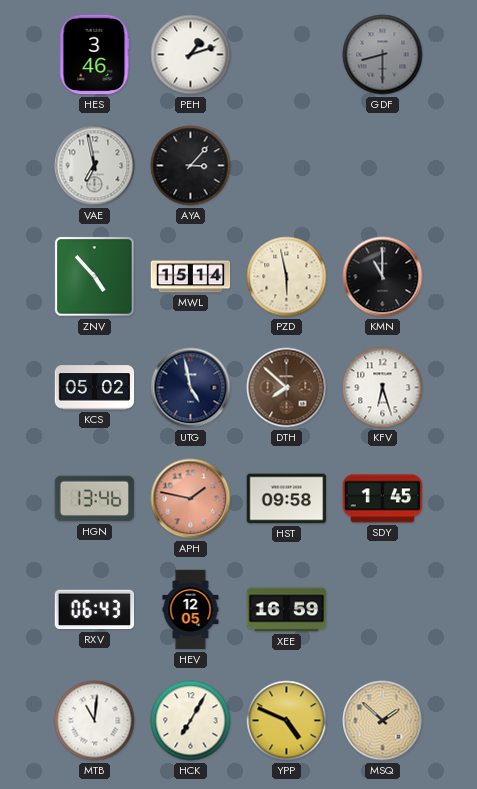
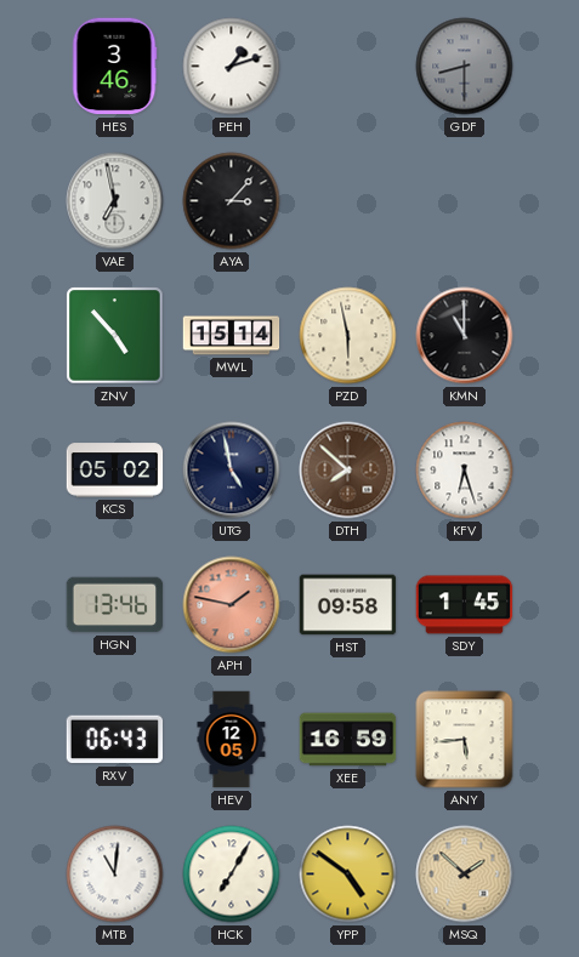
ANY: none -> 5:44
YPP: 4:49 -> 4:51
